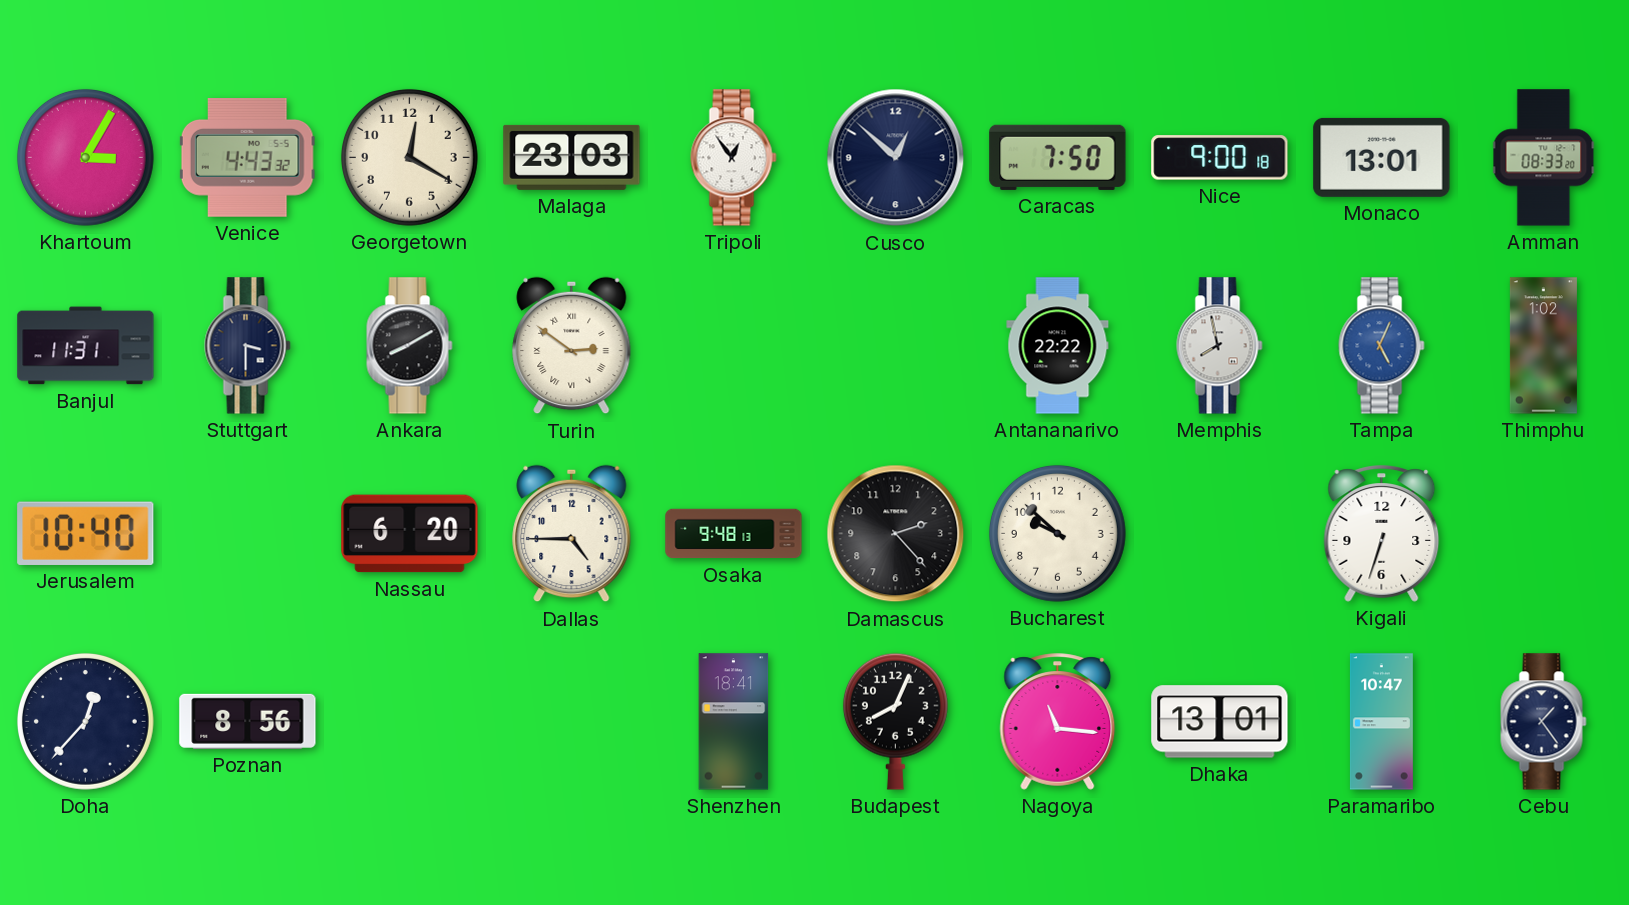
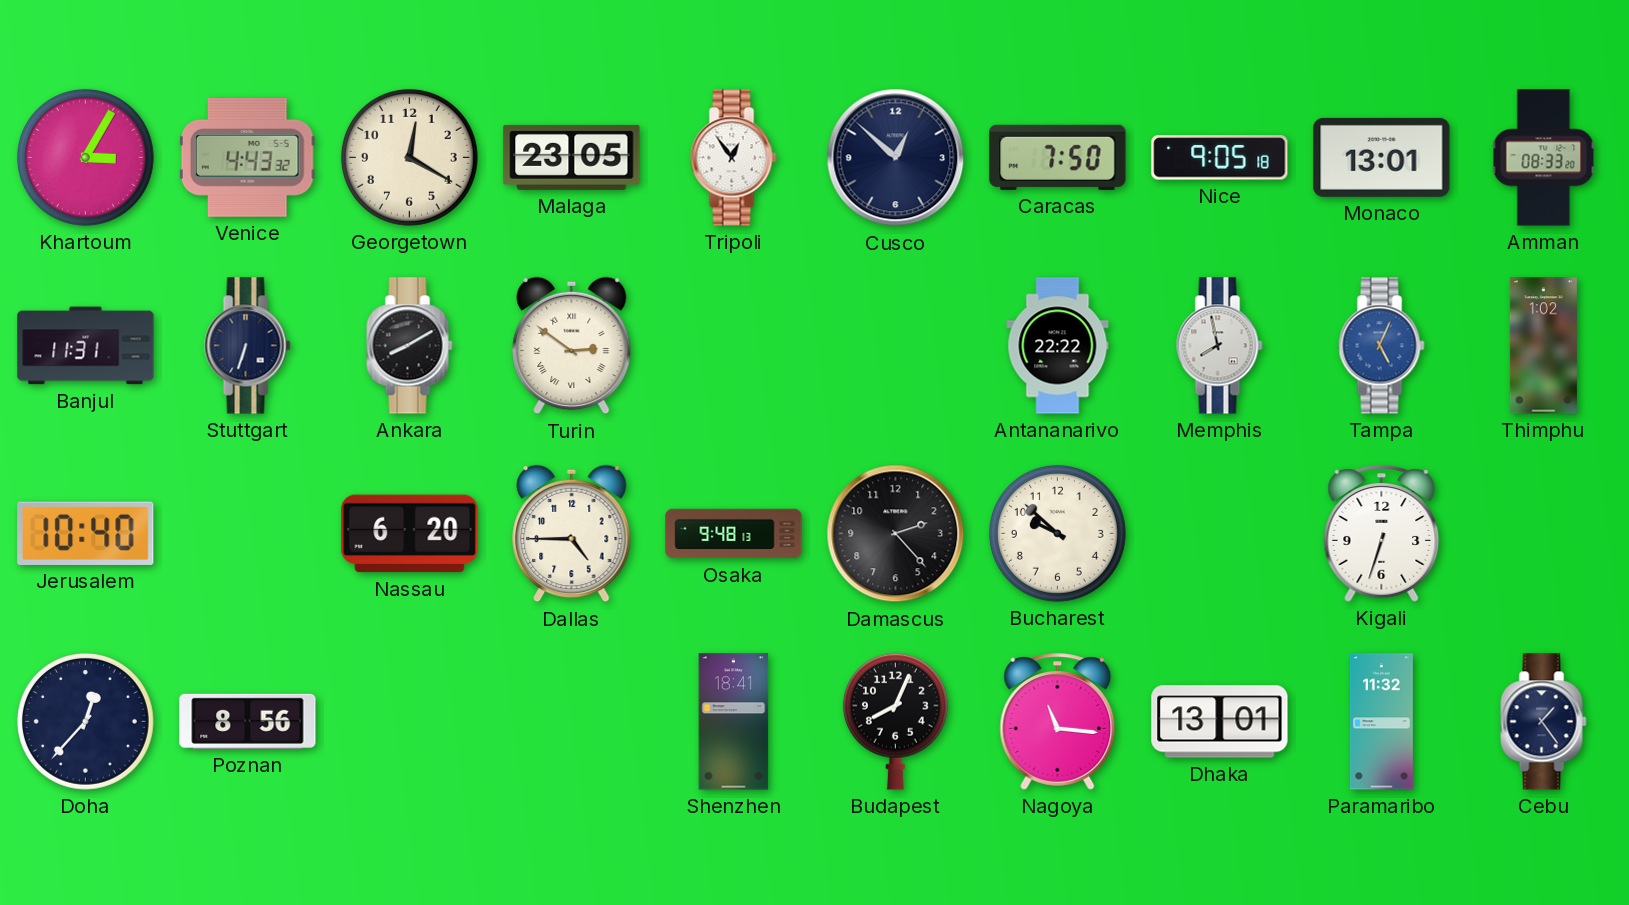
Malaga: 23:03 -> 23:05
Nice: 9:00 -> 9:05
Stuttgart: 3:30 -> 6:33
Paramaribo: 10:47 -> 11:32
